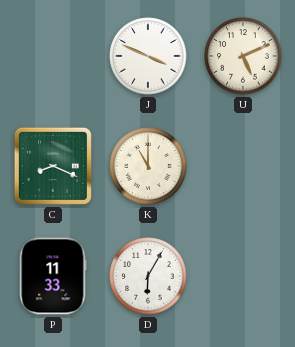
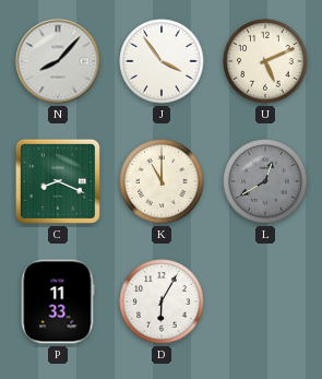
N: none -> 8:07
J: 3:49 -> 3:54
L: none -> 12:40
